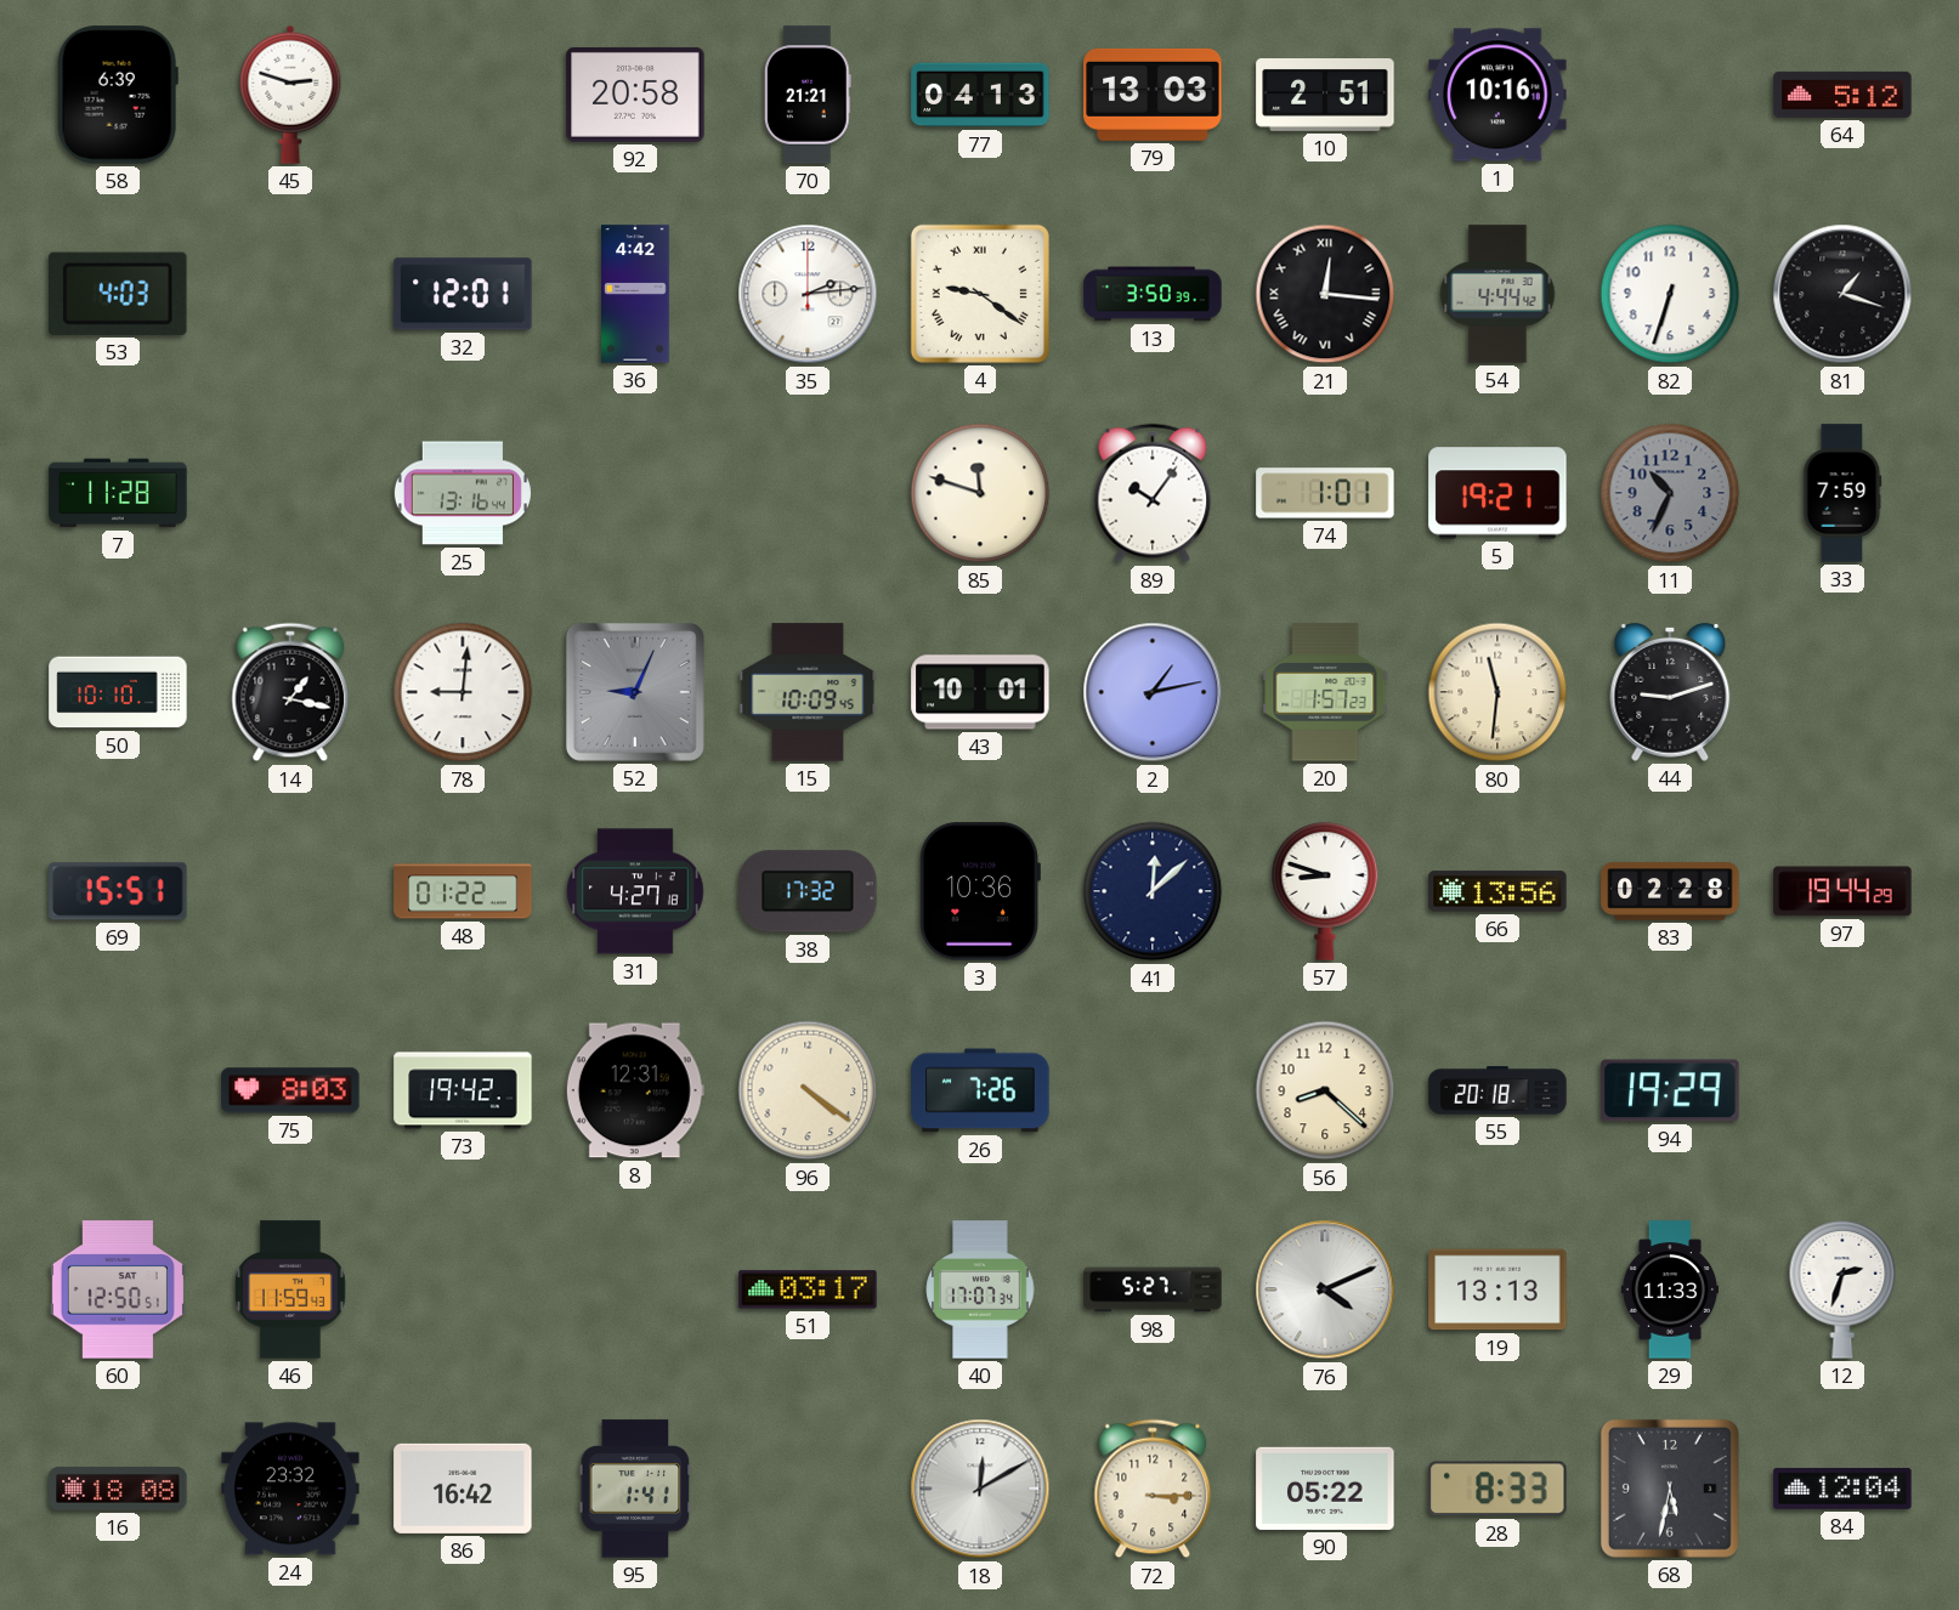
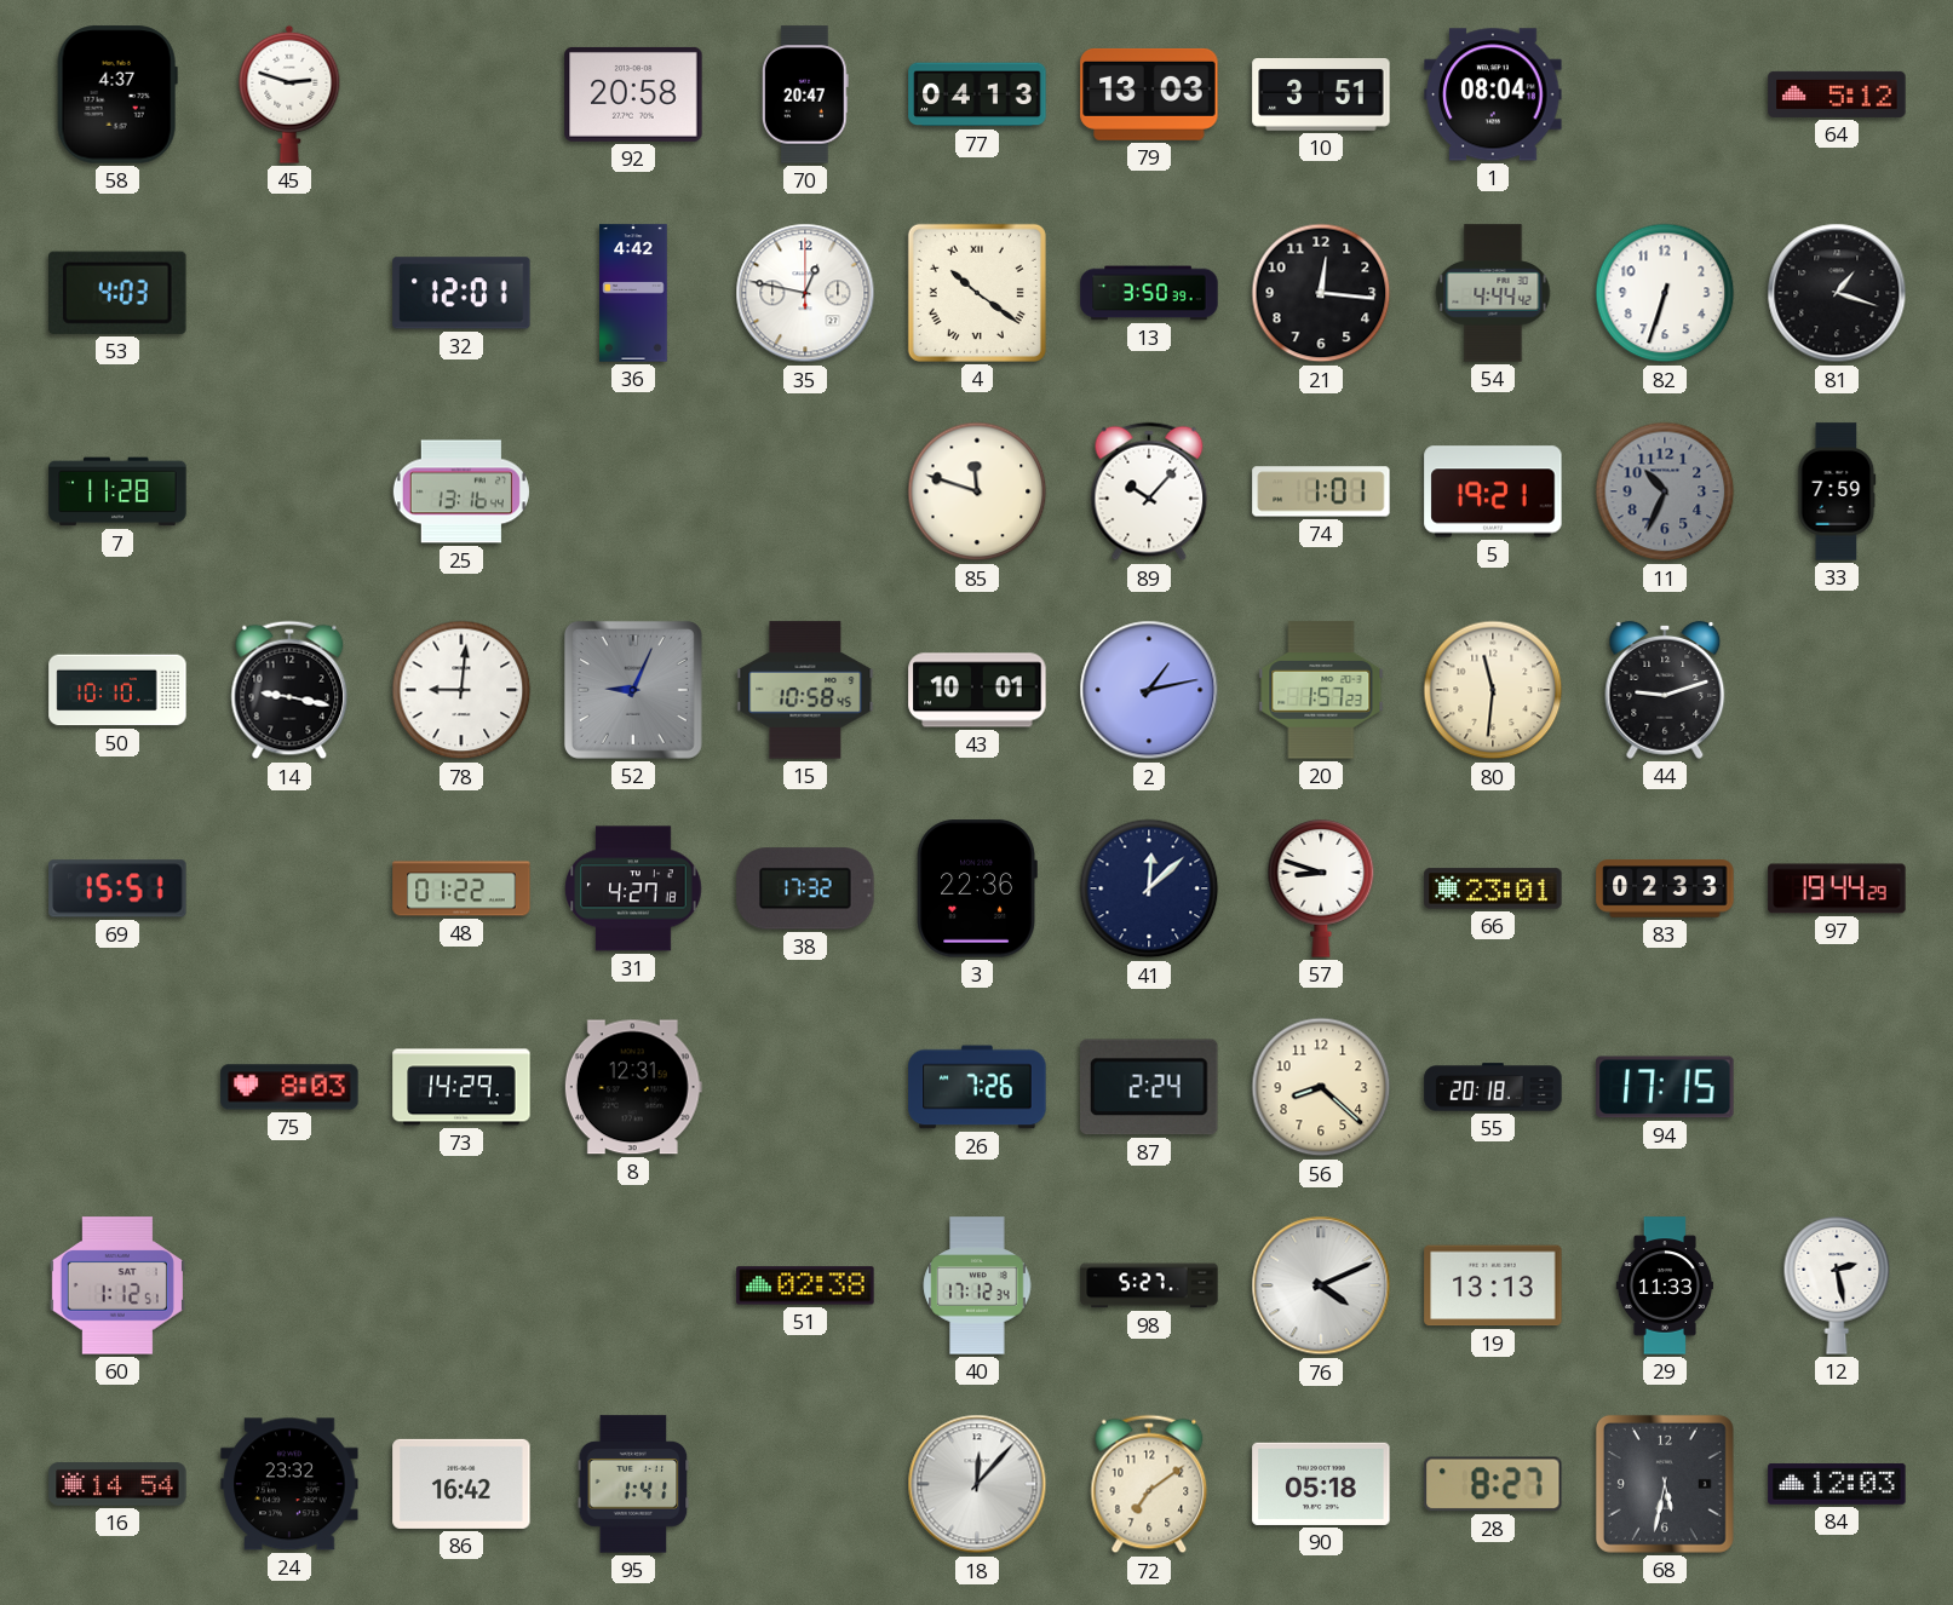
58: 6:39 -> 4:37
70: 21:21 -> 20:47
10: 2:51 -> 3:51
1: 10:16 -> 08:04
35: 2:14 -> 12:47
4: 9:21 -> 10:21
21 numerals: Roman -> Arabic
89: 10:06 -> 10:07
14: 1:17 -> 9:17
15: 10:09 -> 10:58
3: 10:36 -> 22:36
66: 13:56 -> 23:01
83: 02:28 -> 02:33
73: 19:42 -> 14:29
96: 4:21 -> none
87: none -> 2:24
94: 19:29 -> 17:15
60: 12:50 -> 1:12
46: 11:59 -> none
51: 03:17 -> 02:38
40: 17:07 -> 17:12
12: 2:33 -> 2:28
16: 18:08 -> 14:54
18: 12:10 -> 12:07
72: 3:15 -> 7:09
90: 05:22 -> 05:18
28: 8:33 -> 8:27
84: 12:04 -> 12:03
